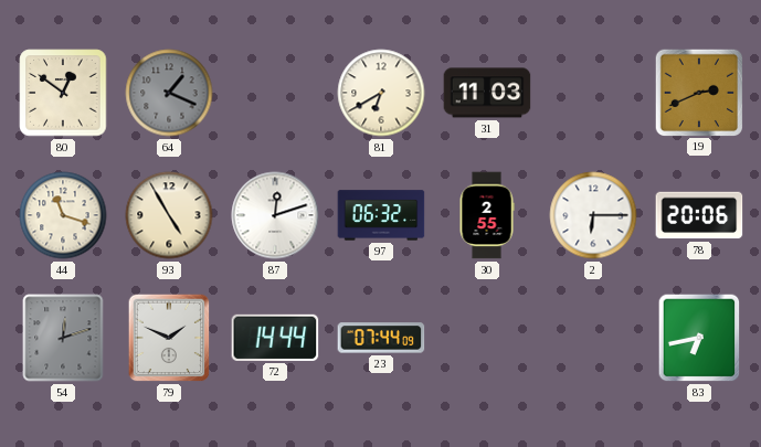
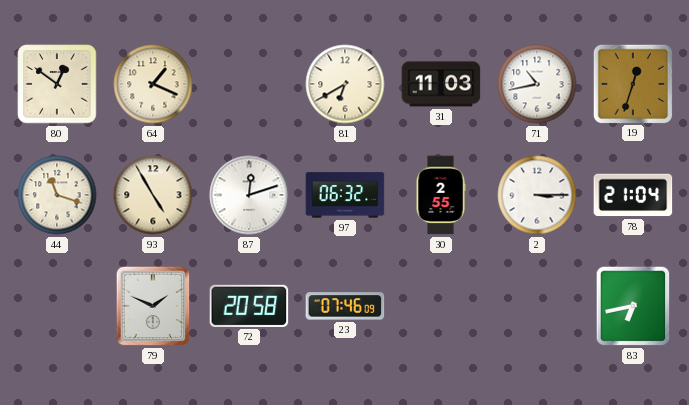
64 dial: grey -> cream
71: none -> 10:43
19: 2:41 -> 12:33
2: 6:15 -> 3:15
78: 20:06 -> 21:04
54: 12:12 -> none
72: 14:44 -> 20:58
23: 07:44 -> 07:46
